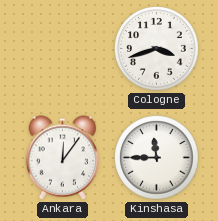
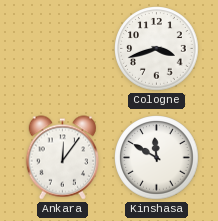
Kinshasa: 11:45 -> 11:50
